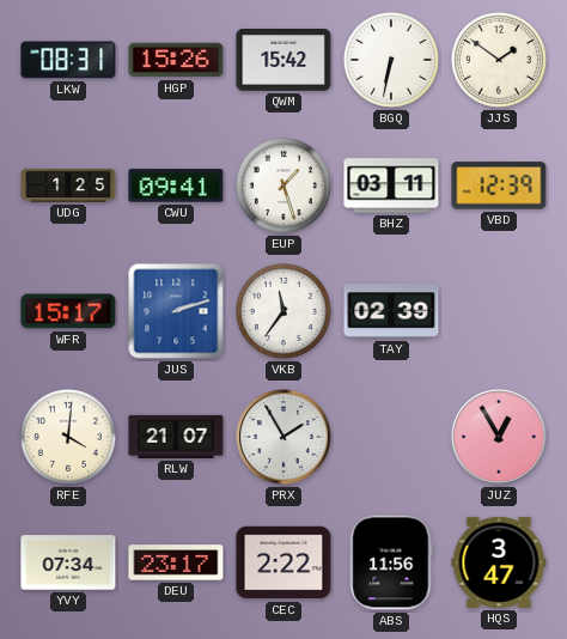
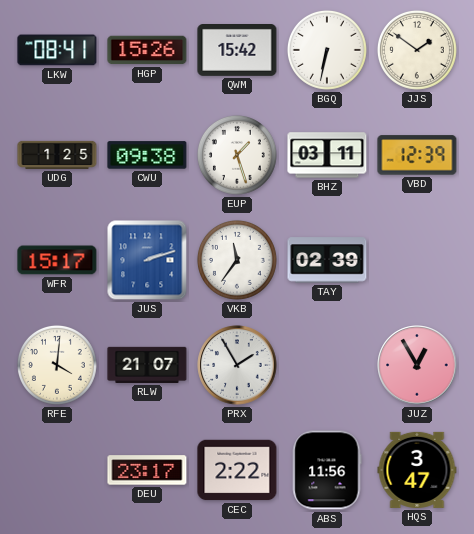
LKW: 08:31 -> 08:41
CWU: 09:41 -> 09:38
YVY: 07:34 -> none
